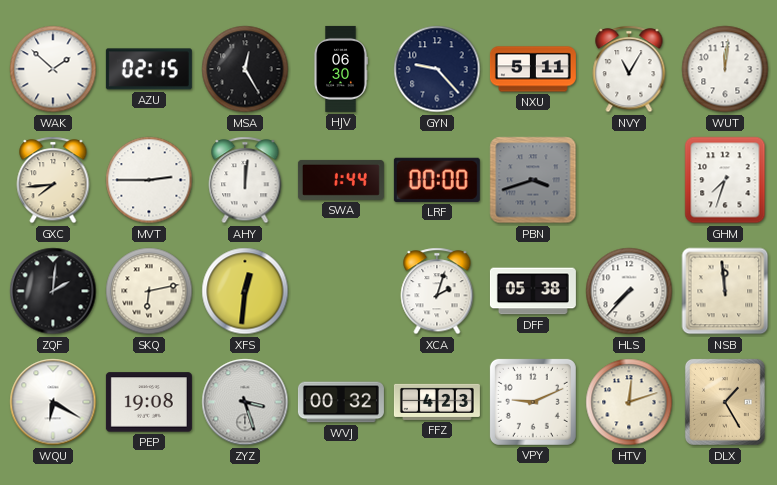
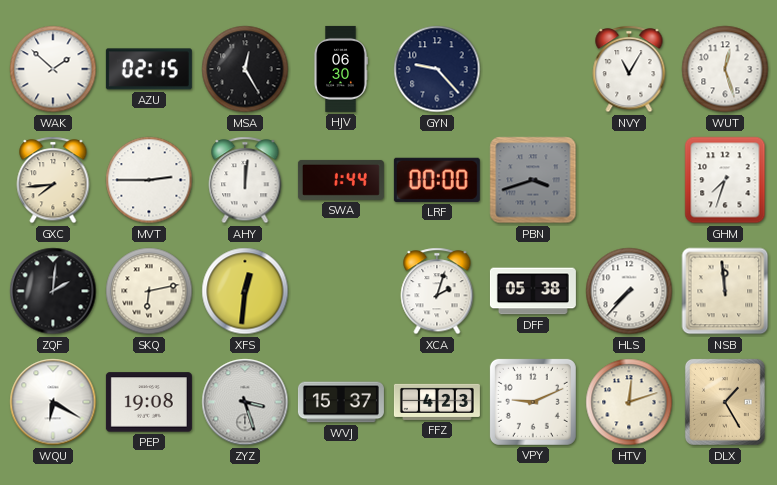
NXU: 5:11 -> none
WUT: 12:01 -> 12:27
WVJ: 00:32 -> 15:37
